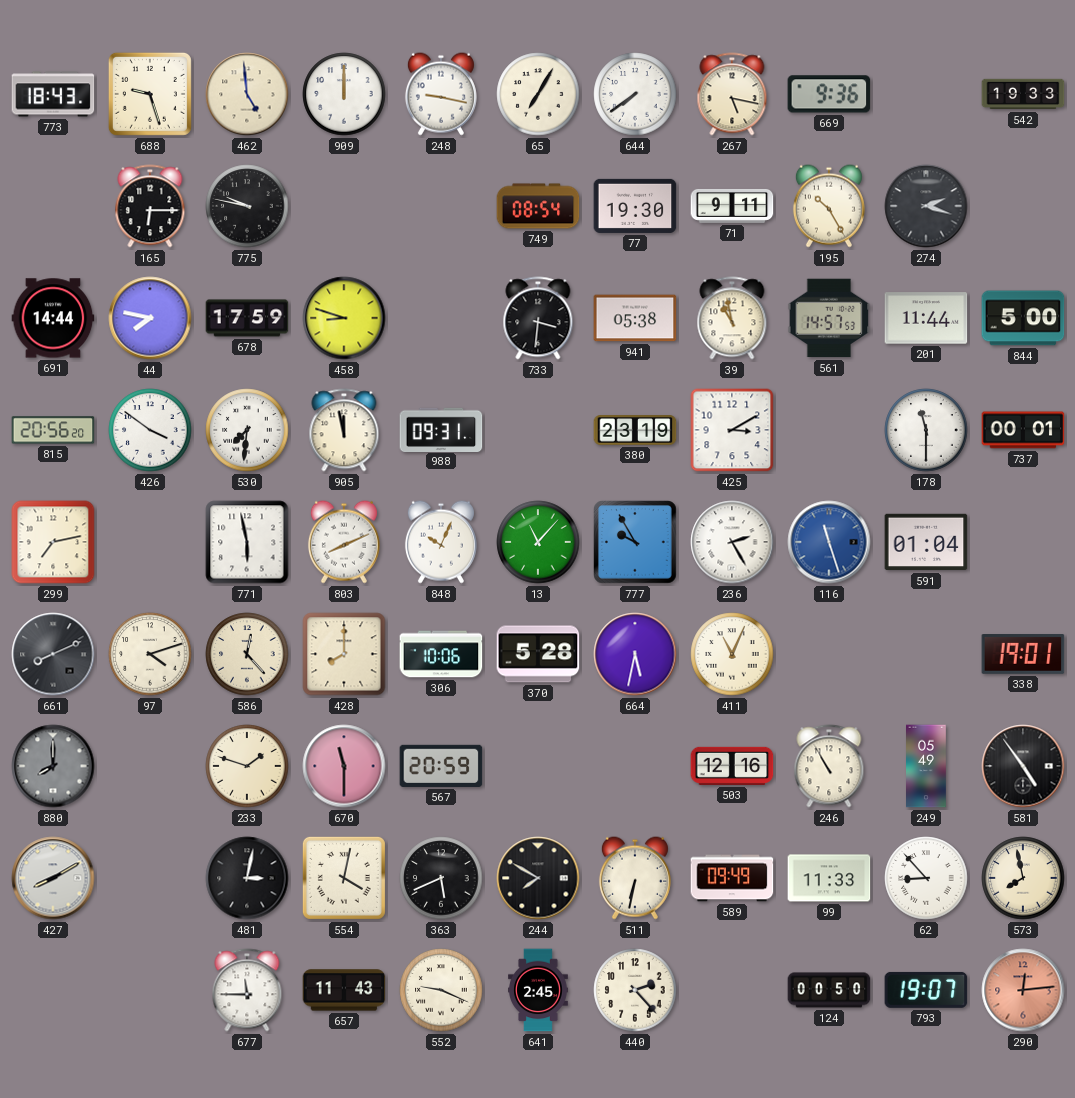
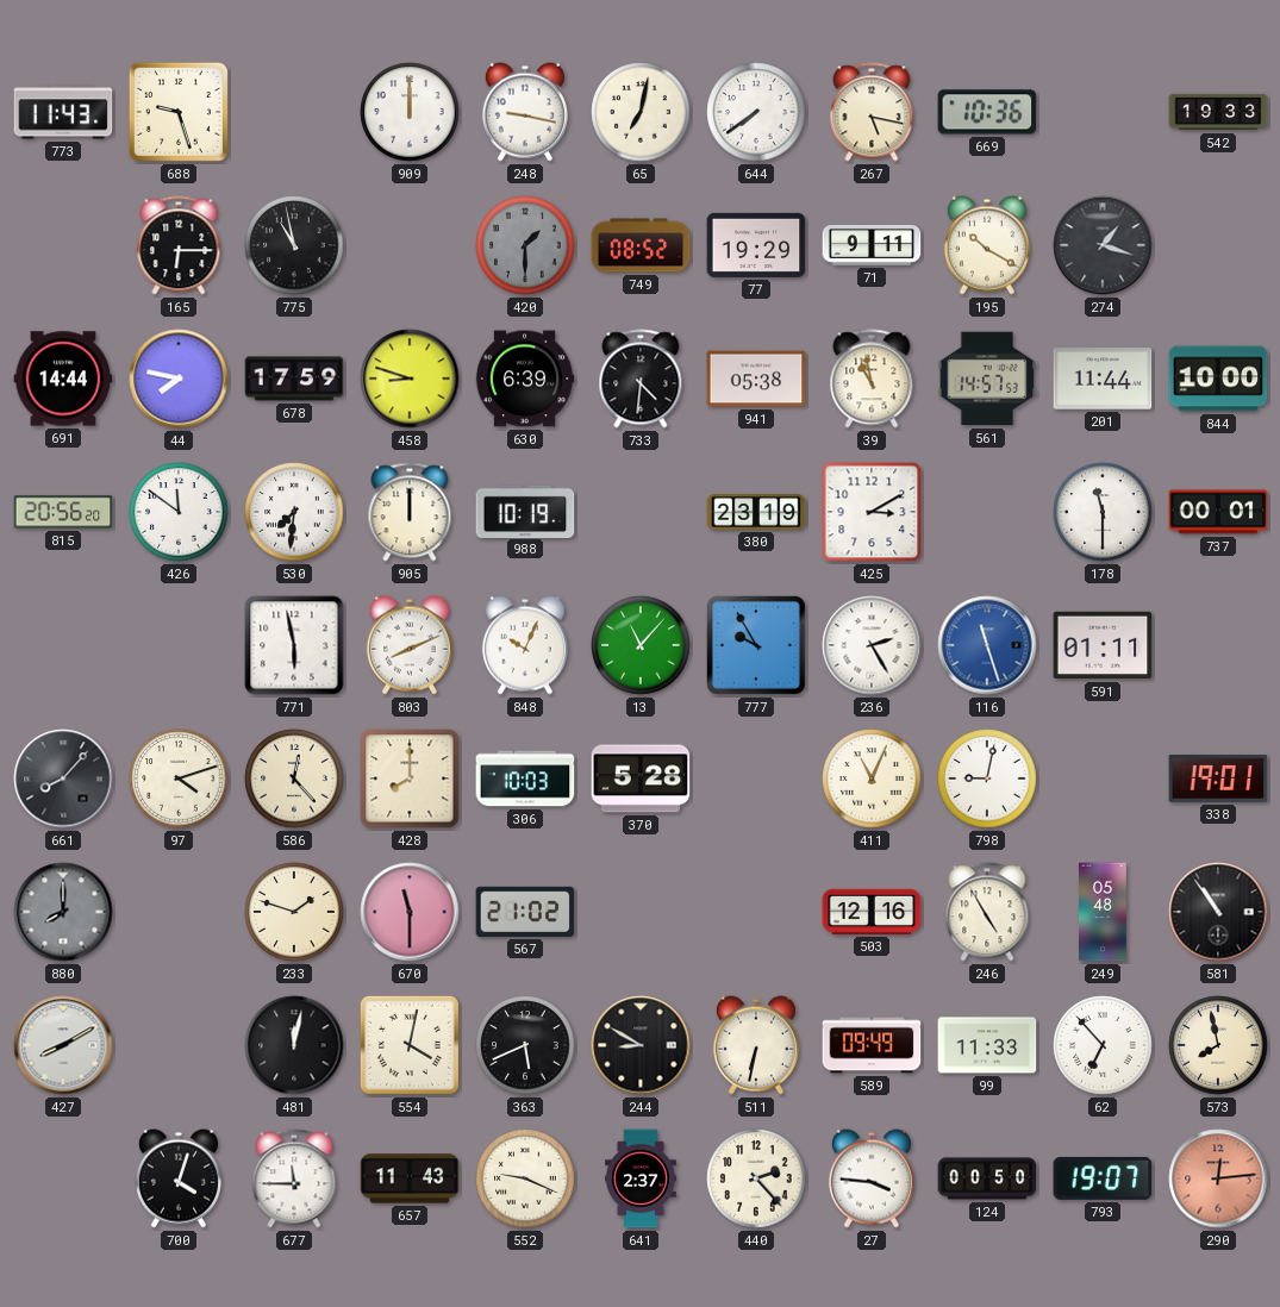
773: 18:43 -> 11:43
462: 4:59 -> none
65: 7:05 -> 7:02
669: 9:36 -> 10:36
775: 9:47 -> 10:58
420: none -> 1:30
749: 08:54 -> 08:52
77: 19:30 -> 19:29
195: 10:25 -> 10:20
274: 2:18 -> 1:18
630: none -> 6:39
733: 3:31 -> 4:31
844: 5:00 -> 10:00
426: 3:51 -> 11:51
905: 11:58 -> 12:00
988: 09:31 -> 10:19
299: 7:13 -> none
591: 01:04 -> 01:11
661: 8:11 -> 8:07
306: 10:06 -> 10:03
664: 5:32 -> none
798: none -> 9:02
567: 20:59 -> 21:02
246: 10:55 -> 4:55
249: 05:49 -> 05:48
581: 4:54 -> 10:54
481: 3:02 -> 12:02
244: 7:50 -> 8:50
62: 8:53 -> 6:53
700: none -> 4:03
641: 2:45 -> 2:37
27: none -> 3:46
